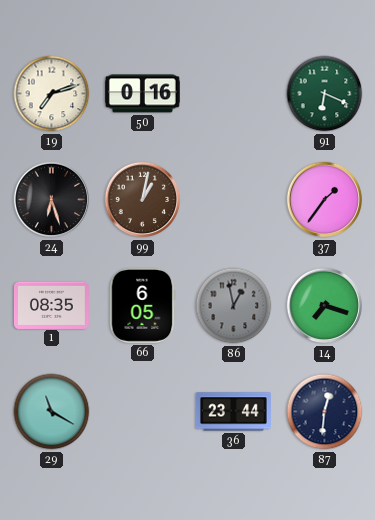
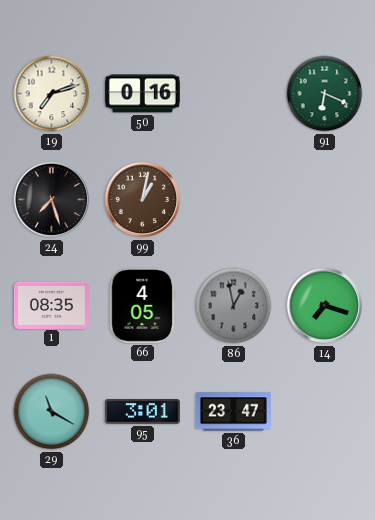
24: 6:27 -> 7:27
37: 1:36 -> none
66: 6:05 -> 4:05
95: none -> 3:01
36: 23:44 -> 23:47
87: 12:31 -> none
